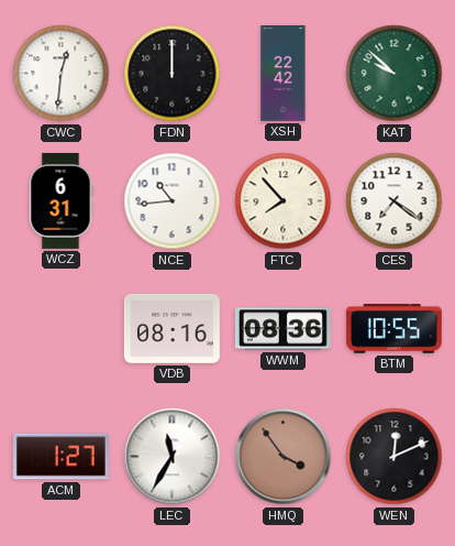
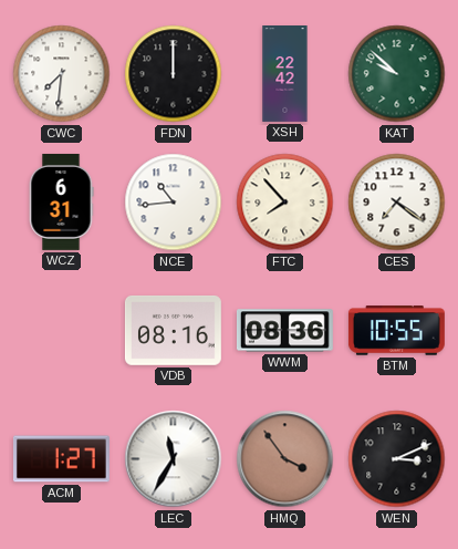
CWC: 12:31 -> 7:31
WEN: 12:11 -> 3:11
